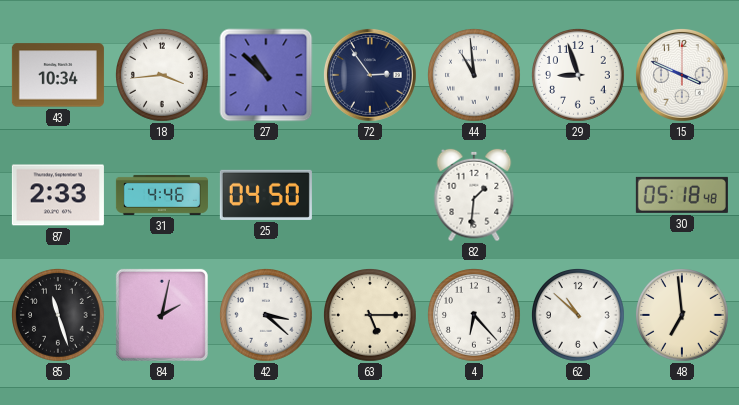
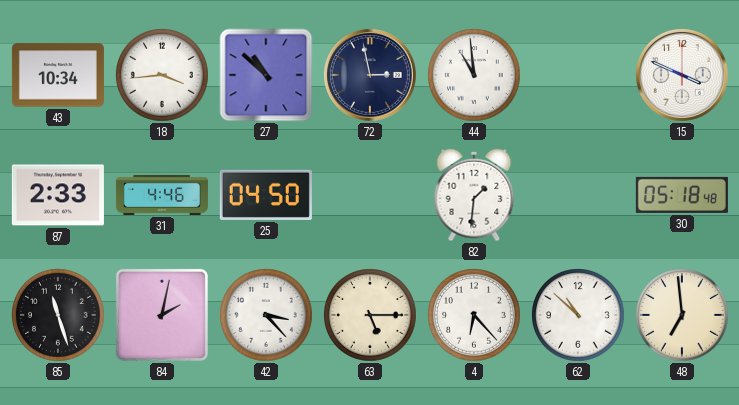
72: 2:54 -> 2:58
29: 8:57 -> none
42: 3:22 -> 3:23
